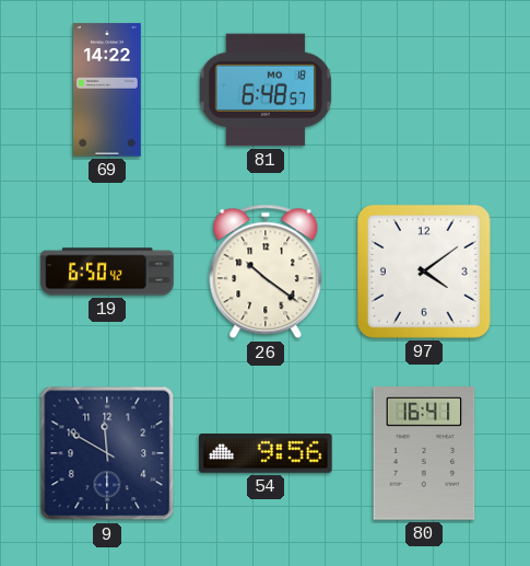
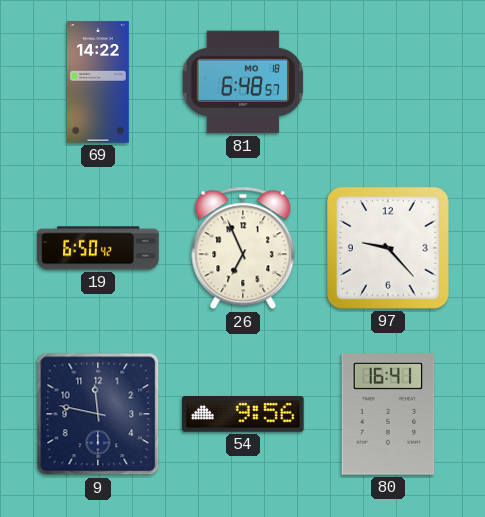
26: 10:21 -> 6:56
97: 4:09 -> 9:23
9: 11:50 -> 11:47
